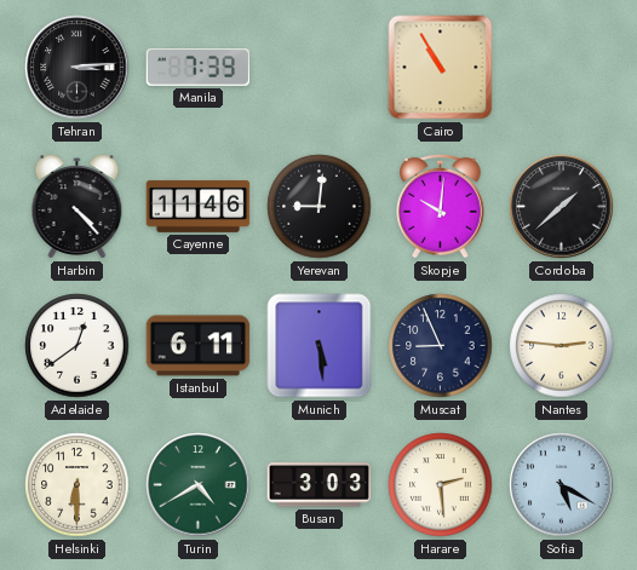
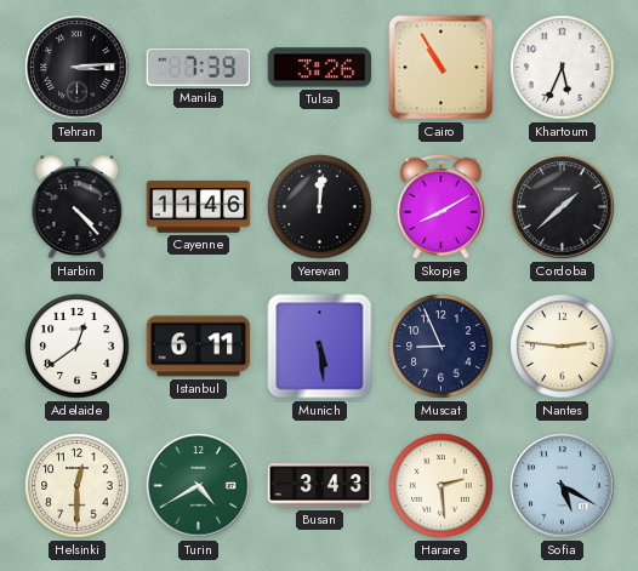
Tulsa: none -> 3:26
Khartoum: none -> 5:34
Yerevan: 9:01 -> 12:01
Skopje: 10:01 -> 8:10
Helsinki: 6:30 -> 12:30
Busan: 3:03 -> 3:43
